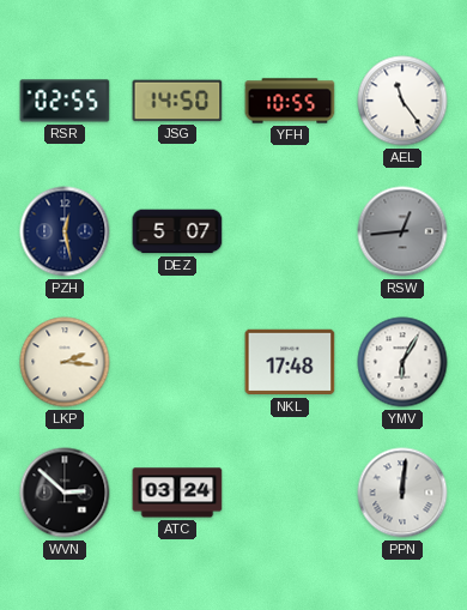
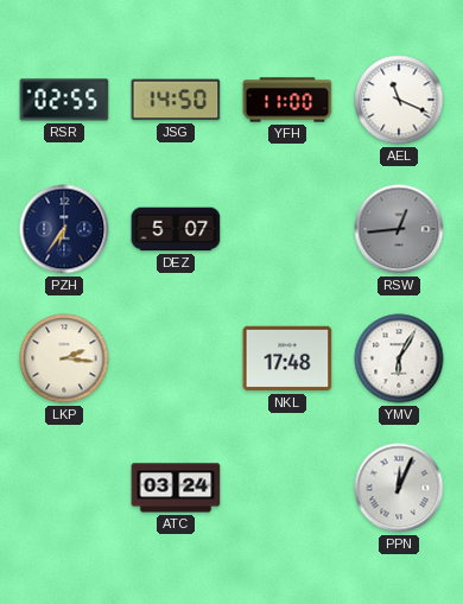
YFH: 10:55 -> 11:00
AEL: 11:24 -> 11:19
PZH: 12:28 -> 6:36
WVN: 2:52 -> none
PPN: 12:01 -> 12:04
